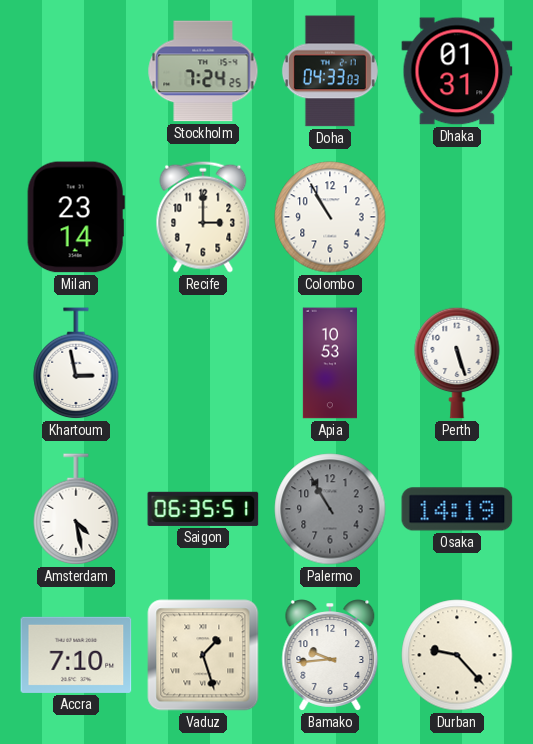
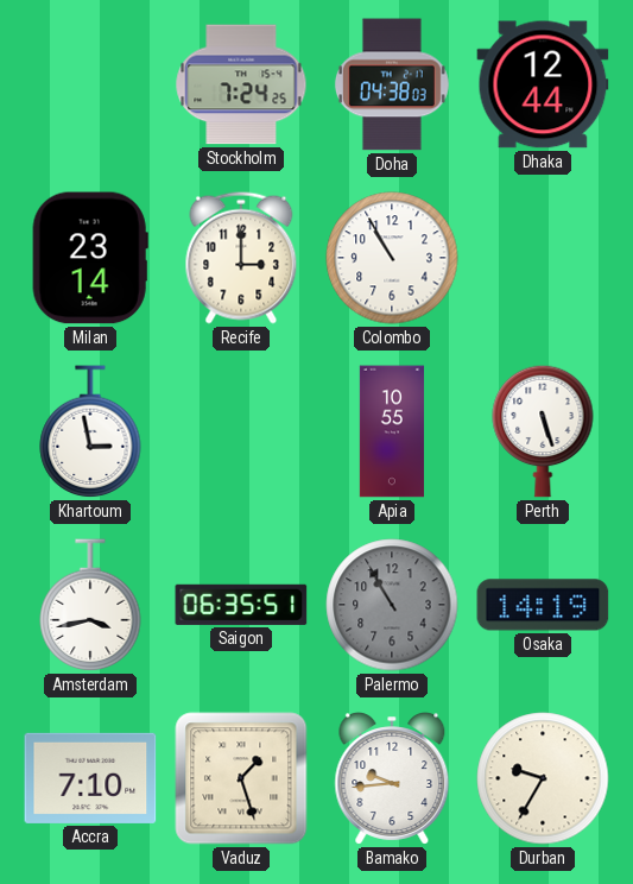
Doha: 04:33 -> 04:38
Dhaka: 01:31 -> 12:44
Apia: 10:53 -> 10:55
Amsterdam: 4:28 -> 3:43
Durban: 9:23 -> 9:35
